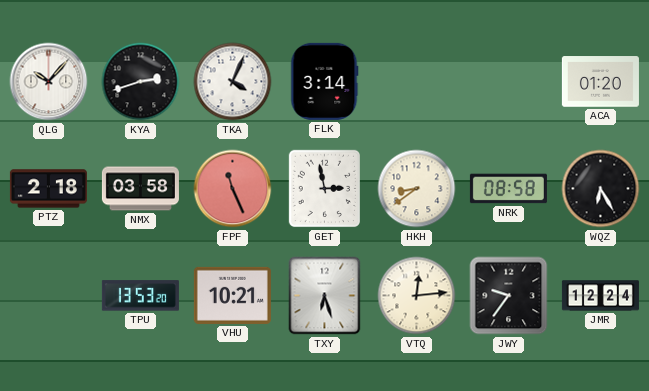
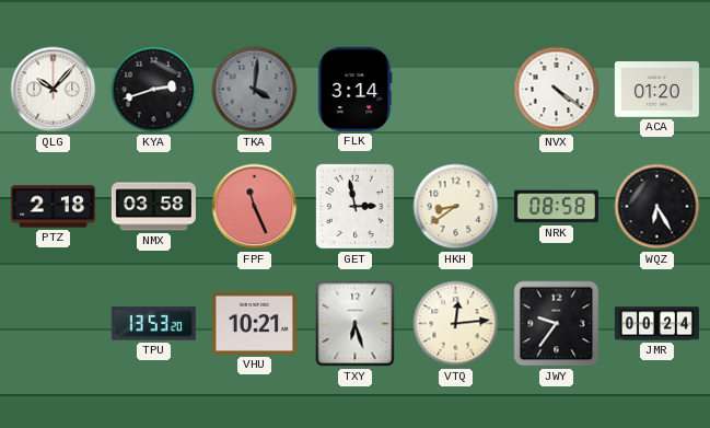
TKA: 4:04 -> 4:01
TKA dial: white -> grey
NVX: none -> 4:21
JMR: 12:24 -> 00:24
